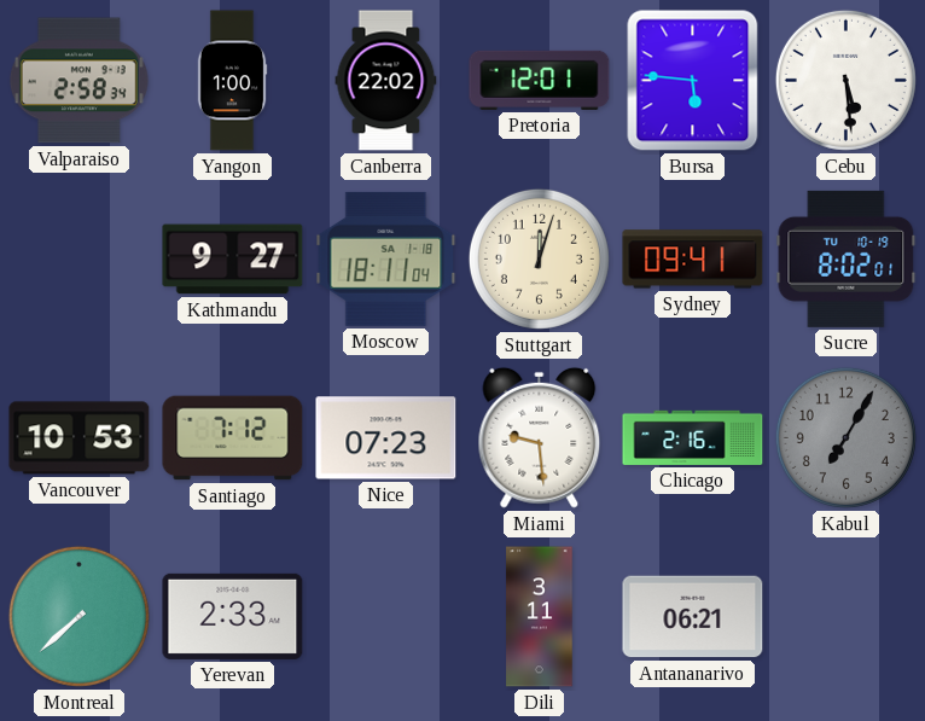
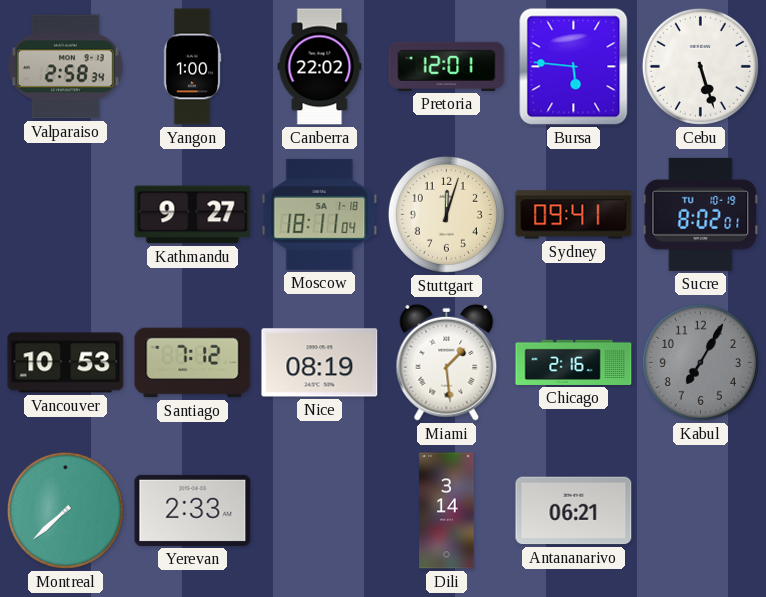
Cebu: 5:29 -> 5:27
Nice: 07:23 -> 08:19
Miami: 9:29 -> 1:29
Dili: 3:11 -> 3:14
